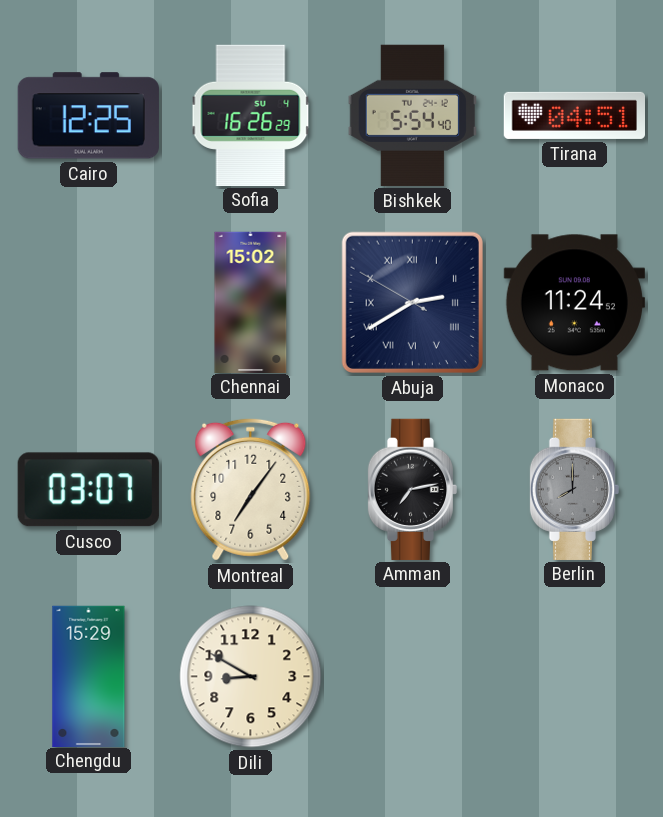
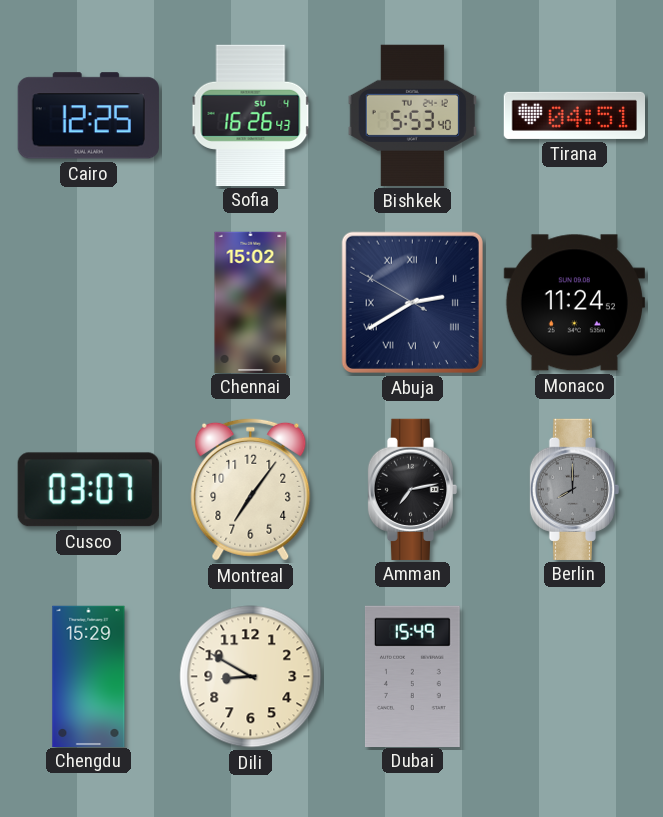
Sofia: 16:26:29 -> 16:26:43
Bishkek: 5:54 -> 5:53
Dubai: none -> 15:49
